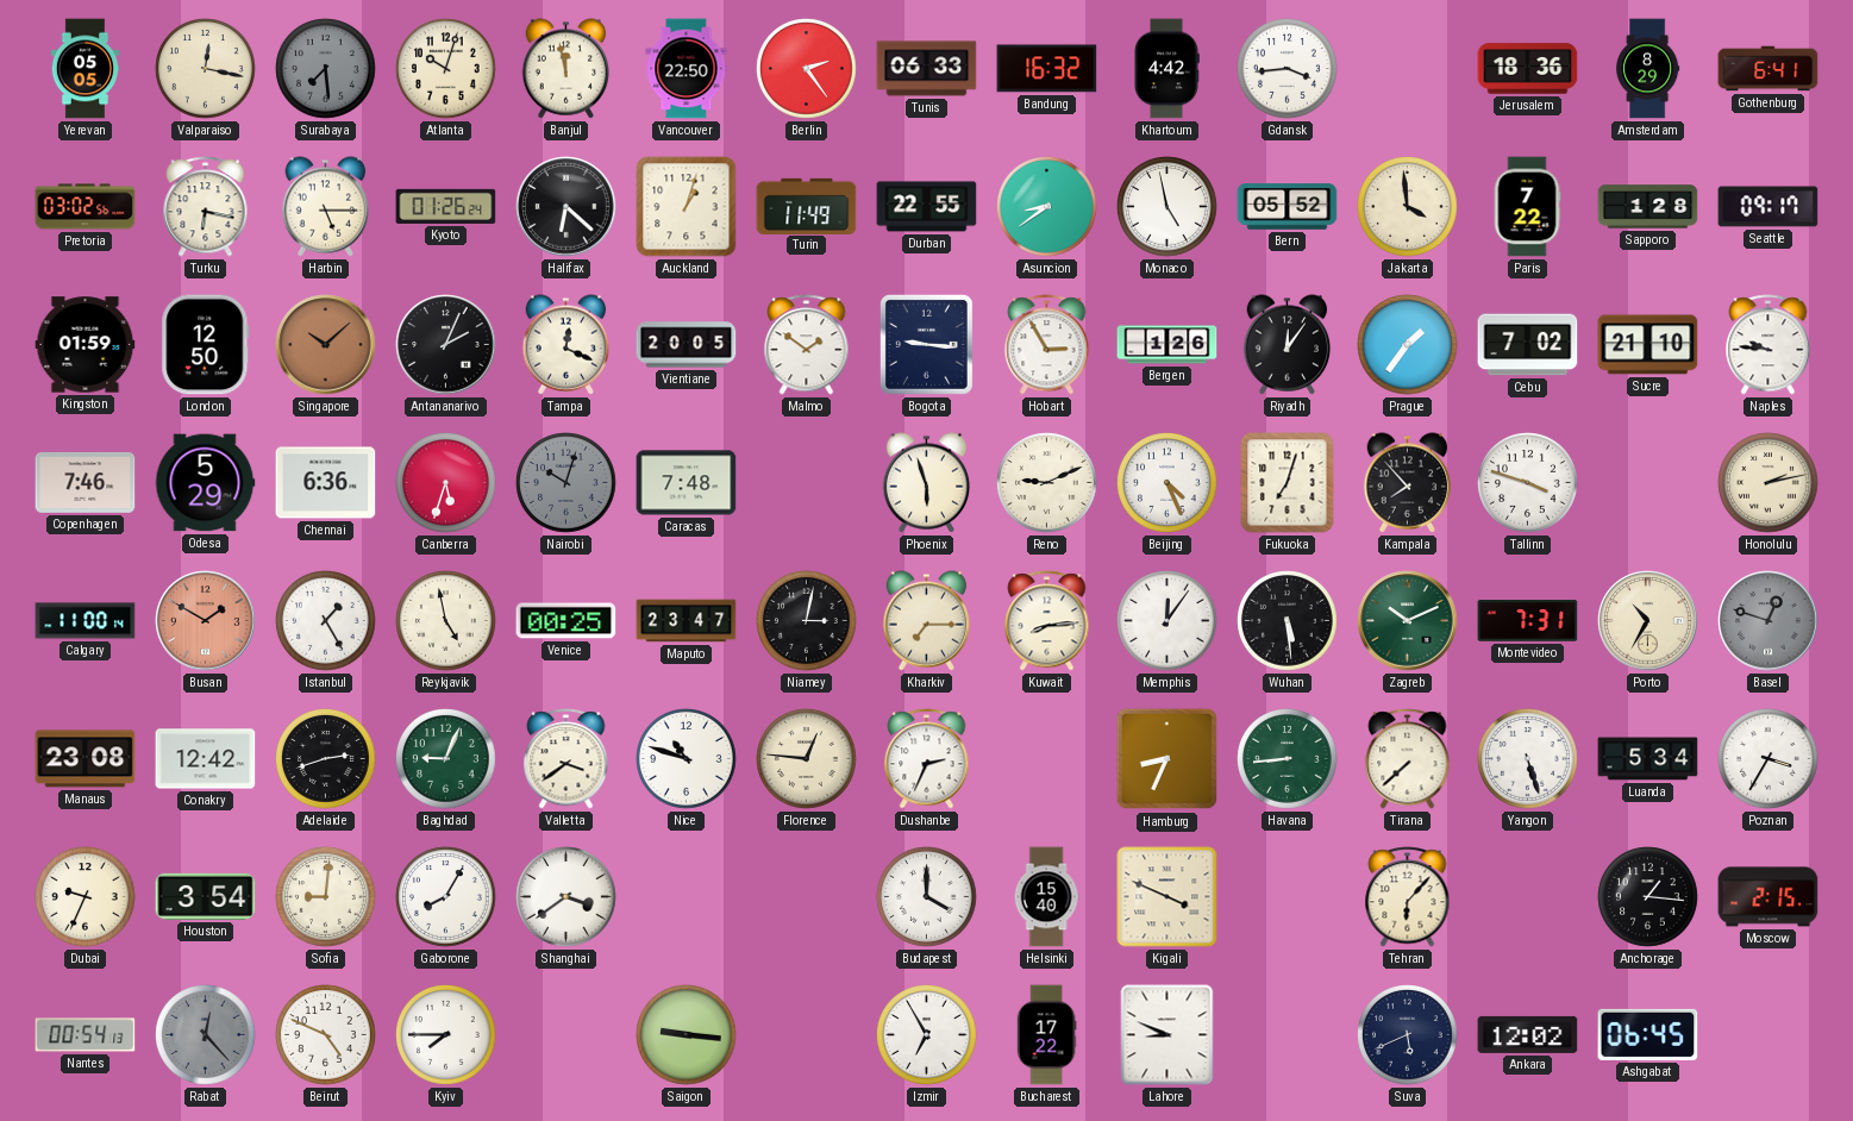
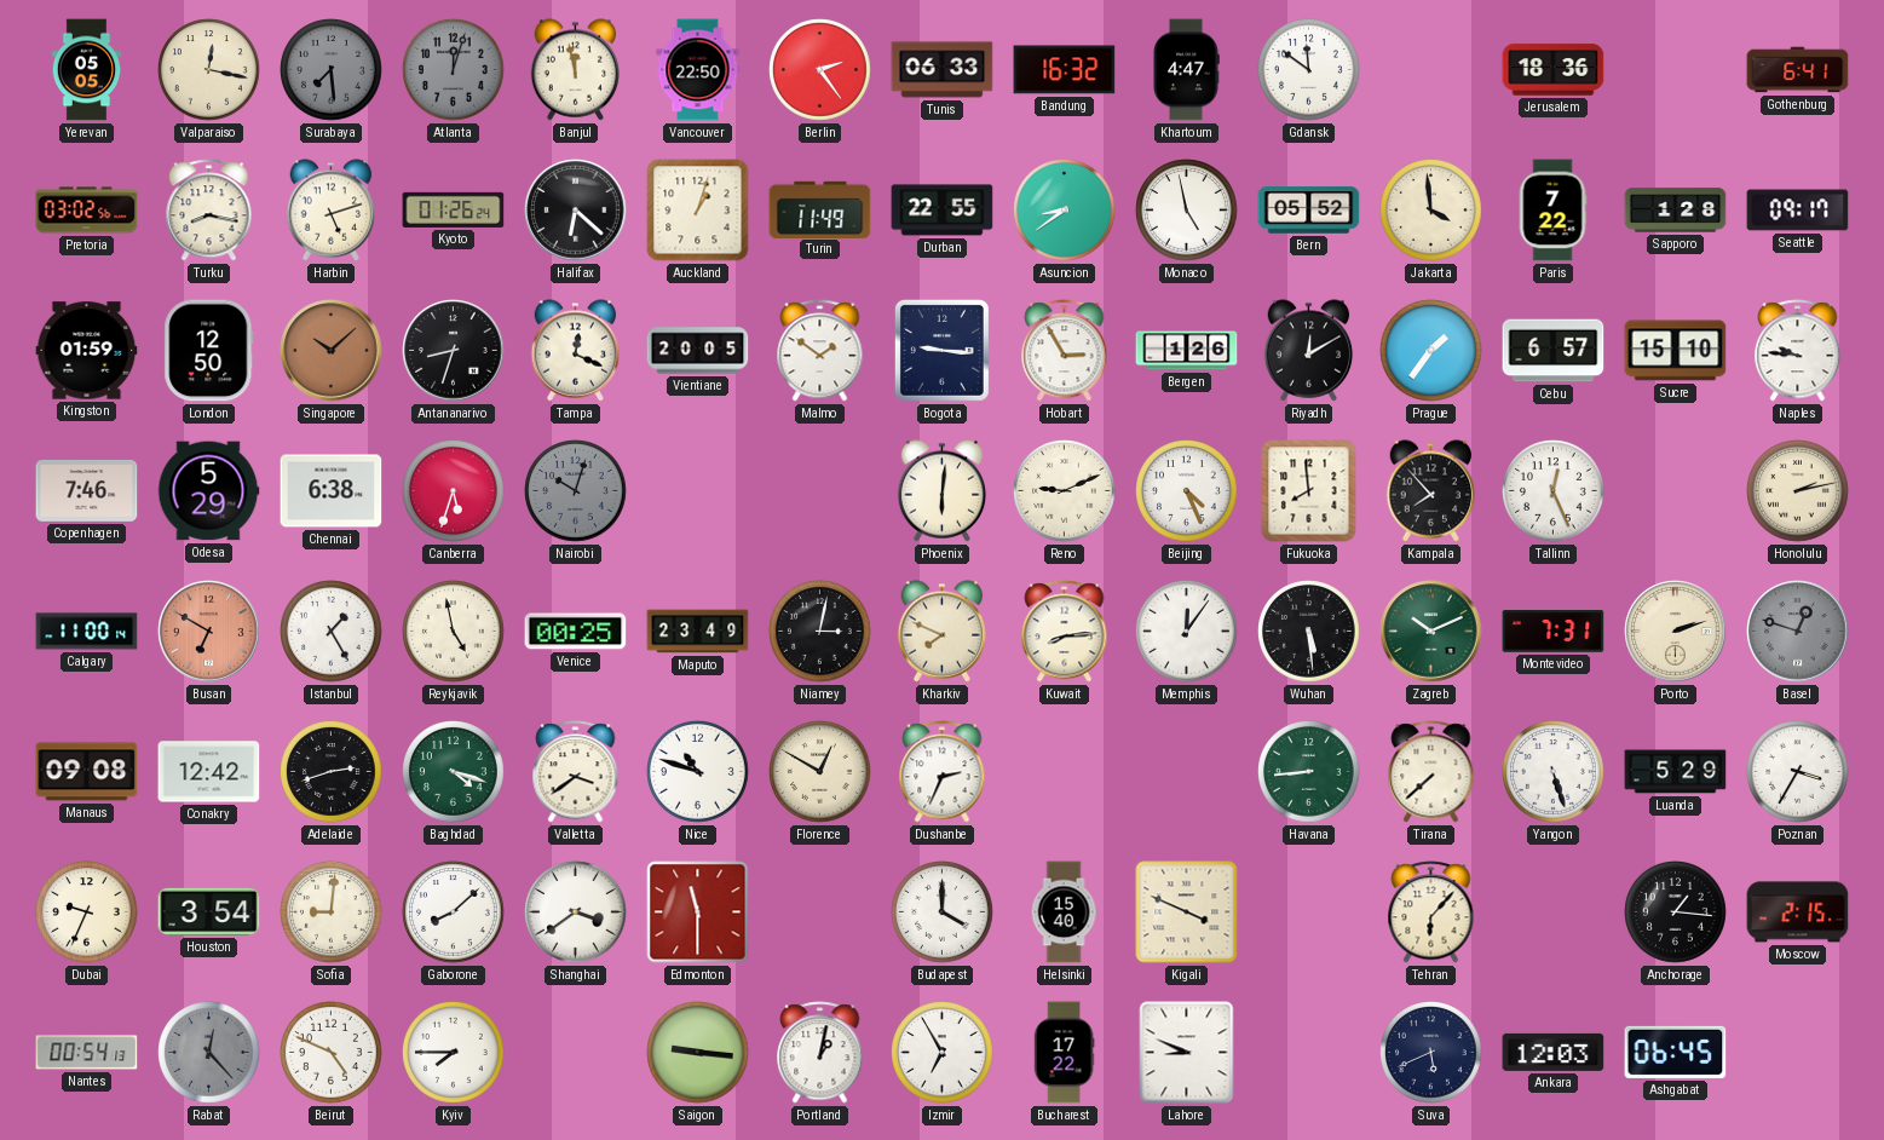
Atlanta: 10:03 -> 12:03
Atlanta dial: cream -> grey
Khartoum: 4:42 -> 4:47
Gdansk: 3:44 -> 11:51
Amsterdam: 8:29 -> none
Turku: 6:17 -> 8:17
Harbin: 5:15 -> 5:12
Antananarivo: 2:04 -> 8:33
Riyadh: 12:06 -> 12:10
Cebu: 7:02 -> 6:57
Sucre: 21:10 -> 15:10
Chennai: 6:36 -> 6:38
Caracas: 7:48 -> none
Phoenix: 5:57 -> 6:01
Fukuoka: 7:03 -> 7:59
Tallinn: 3:48 -> 12:26
Busan: 1:50 -> 6:50
Maputo: 23:47 -> 23:49
Kharkiv: 7:15 -> 7:49
Porto: 10:35 -> 2:12
Manaus: 23:08 -> 09:08
Baghdad: 9:04 -> 4:18
Florence: 12:46 -> 12:50
Hamburg: 8:34 -> none
Luanda: 5:34 -> 5:29
Gaborone: 8:05 -> 8:08
Edmonton: none -> 11:30
Portland: none -> 1:02
Ankara: 12:02 -> 12:03
